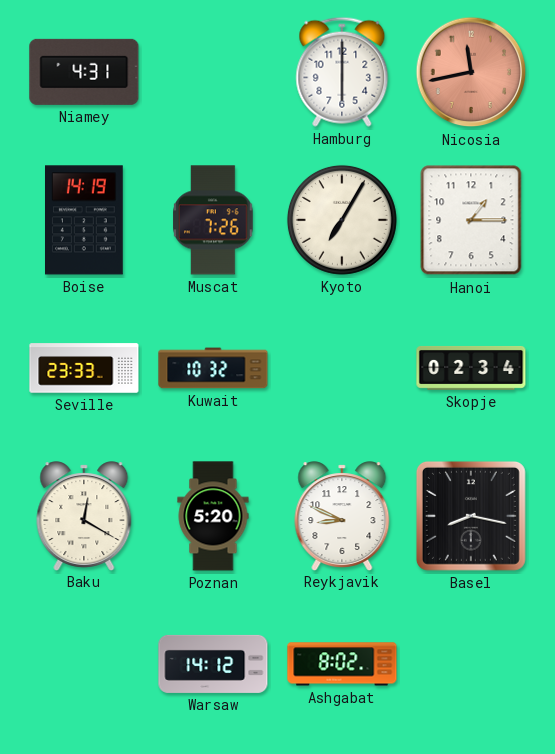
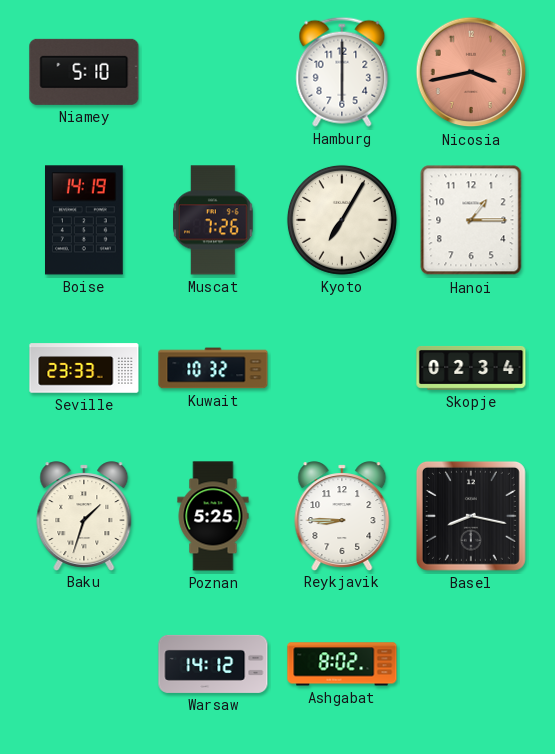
Niamey: 4:31 -> 5:10
Nicosia: 11:43 -> 3:43
Baku: 12:20 -> 1:33
Poznan: 5:20 -> 5:25
Reykjavik: 8:49 -> 8:45
